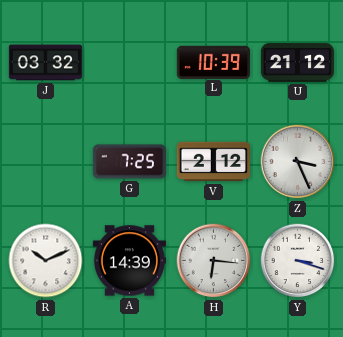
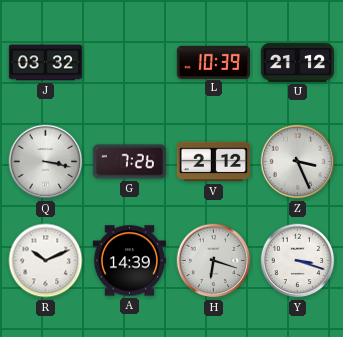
Q: none -> 3:17
G: 7:25 -> 7:26
H: 6:16 -> 6:18
